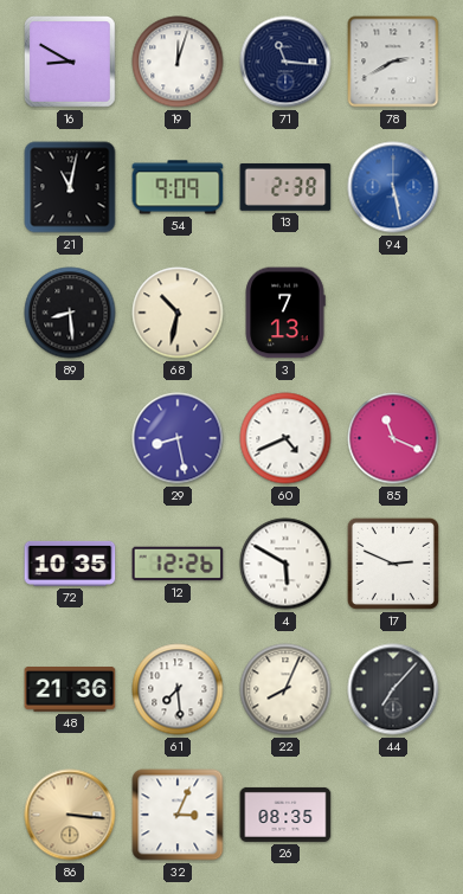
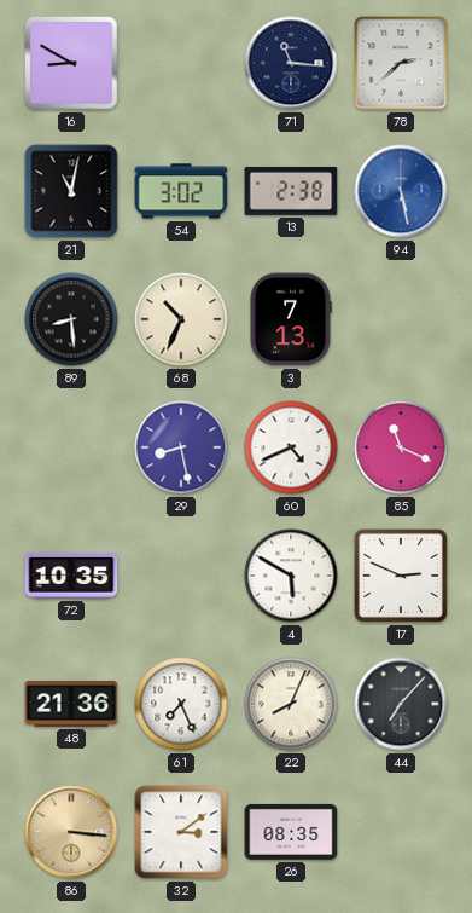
19: 12:03 -> none
78: 2:40 -> 2:38
54: 9:09 -> 3:02
68: 10:32 -> 10:34
12: 12:26 -> none
61: 7:29 -> 7:26
32: 3:04 -> 3:09
